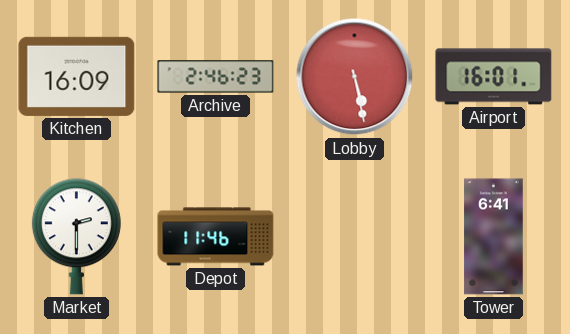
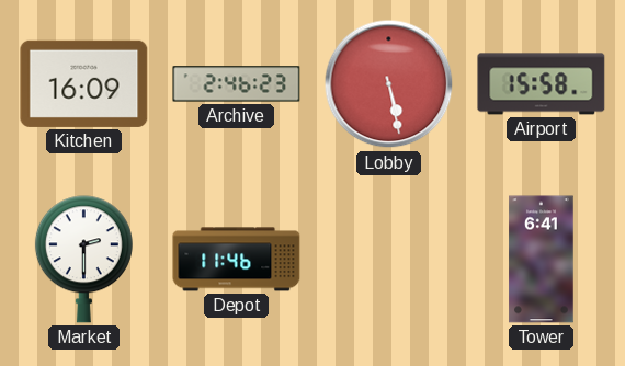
Airport: 16:01 -> 15:58
